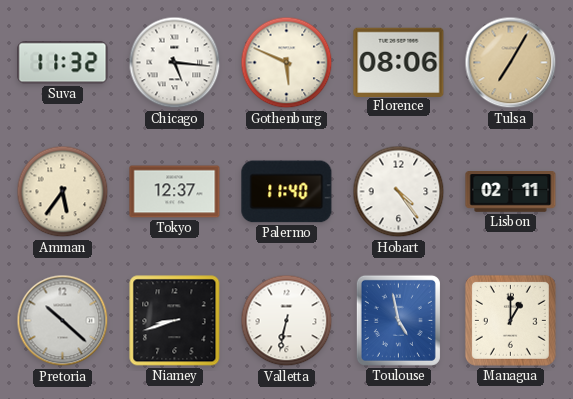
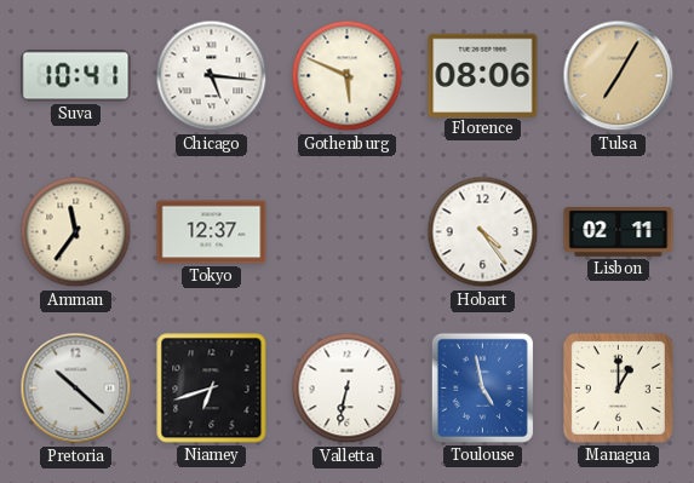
Suva: 11:32 -> 10:41
Amman: 5:36 -> 11:36
Palermo: 11:40 -> none
Niamey: 8:42 -> 6:42
